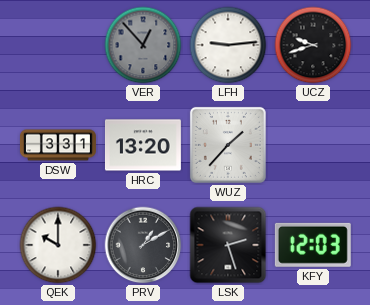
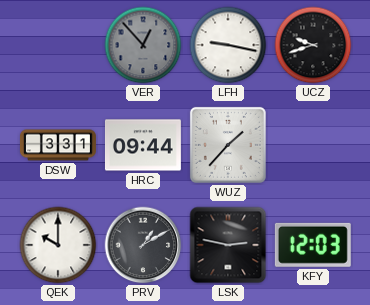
LFH: 9:14 -> 9:17
HRC: 13:20 -> 09:44
LSK: 2:27 -> 2:47
